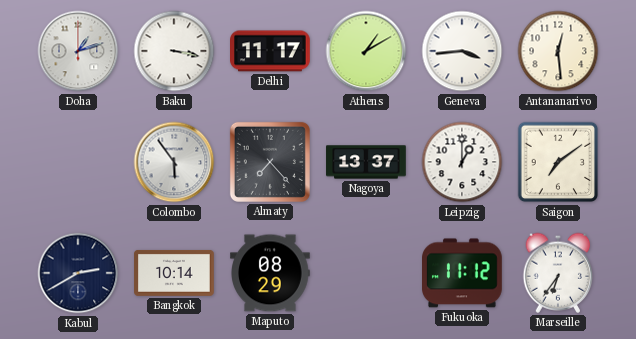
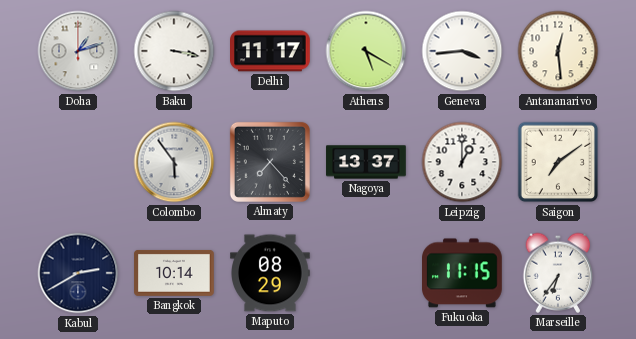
Athens: 1:10 -> 5:20
Fukuoka: 11:12 -> 11:15
